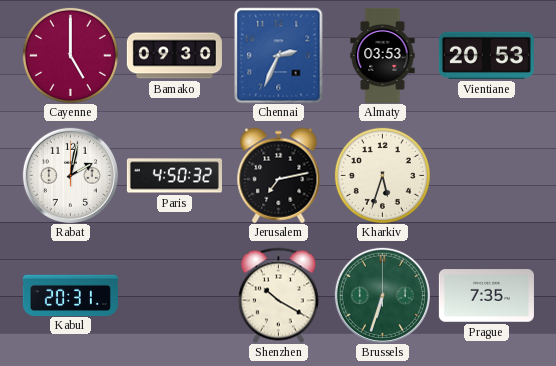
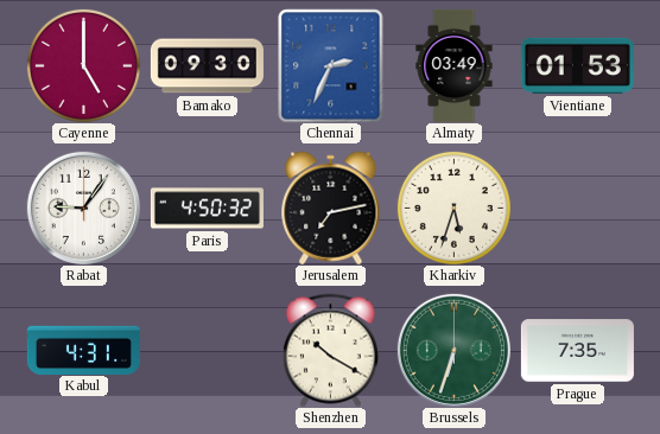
Almaty: 03:53 -> 03:49
Vientiane: 20:53 -> 01:53
Rabat: 2:02 -> 9:06
Kabul: 20:31 -> 4:31
